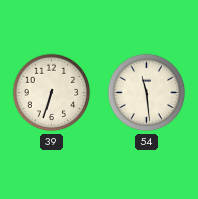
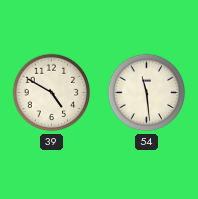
39: 6:33 -> 4:50
